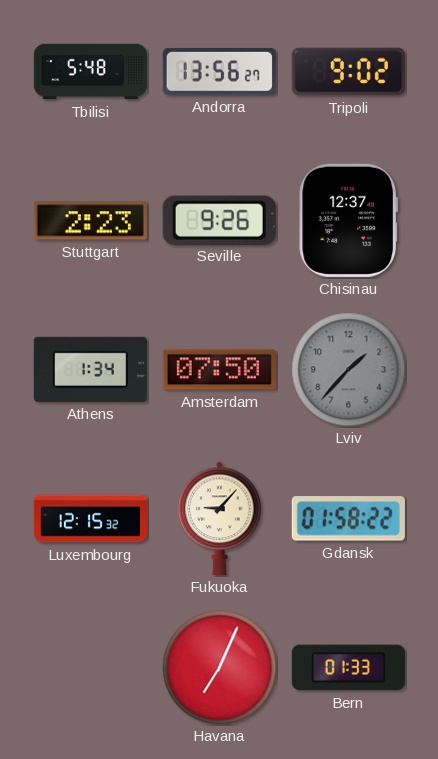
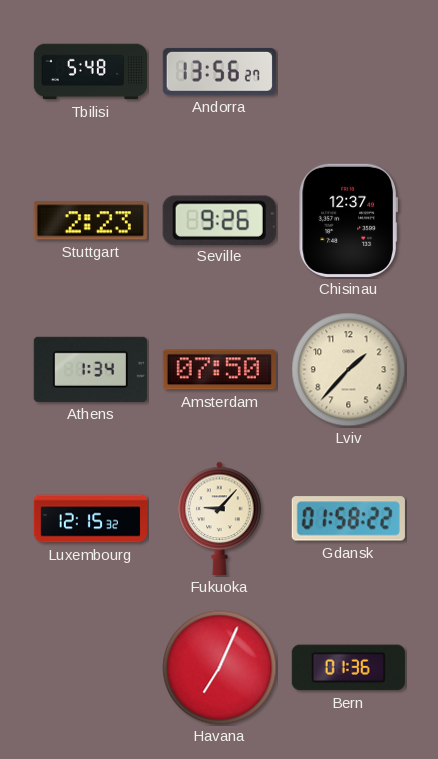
Tripoli: 9:02 -> none
Lviv dial: grey -> cream
Bern: 01:33 -> 01:36
